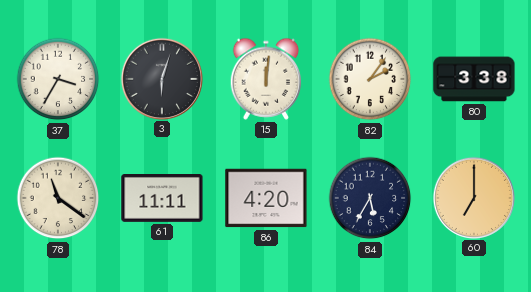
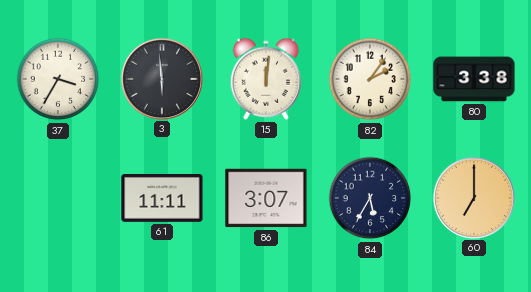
3: 6:03 -> 5:59
78: 11:21 -> none
86: 4:20 -> 3:07
